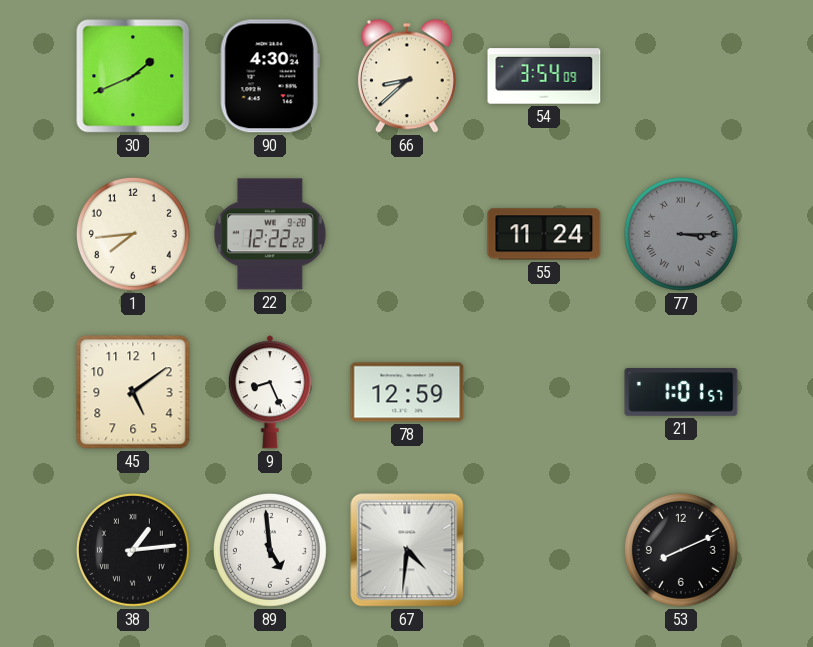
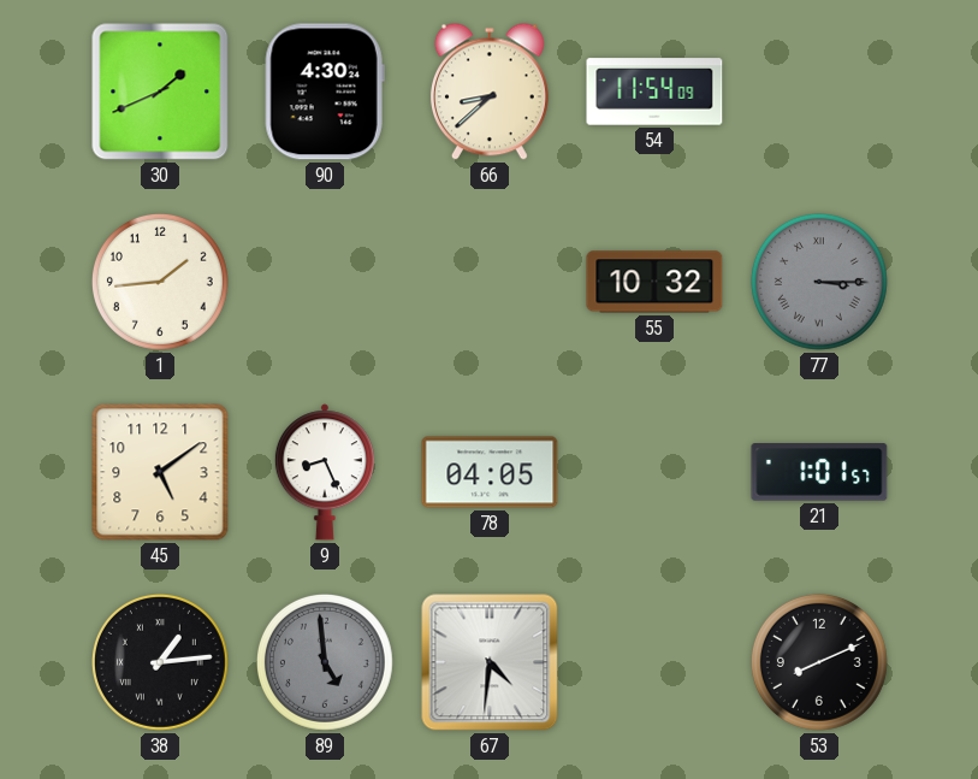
54: 3:54 -> 11:54
1: 7:44 -> 1:44
22: 12:22 -> none
55: 11:24 -> 10:32
78: 12:59 -> 04:05
89 dial: white -> grey
